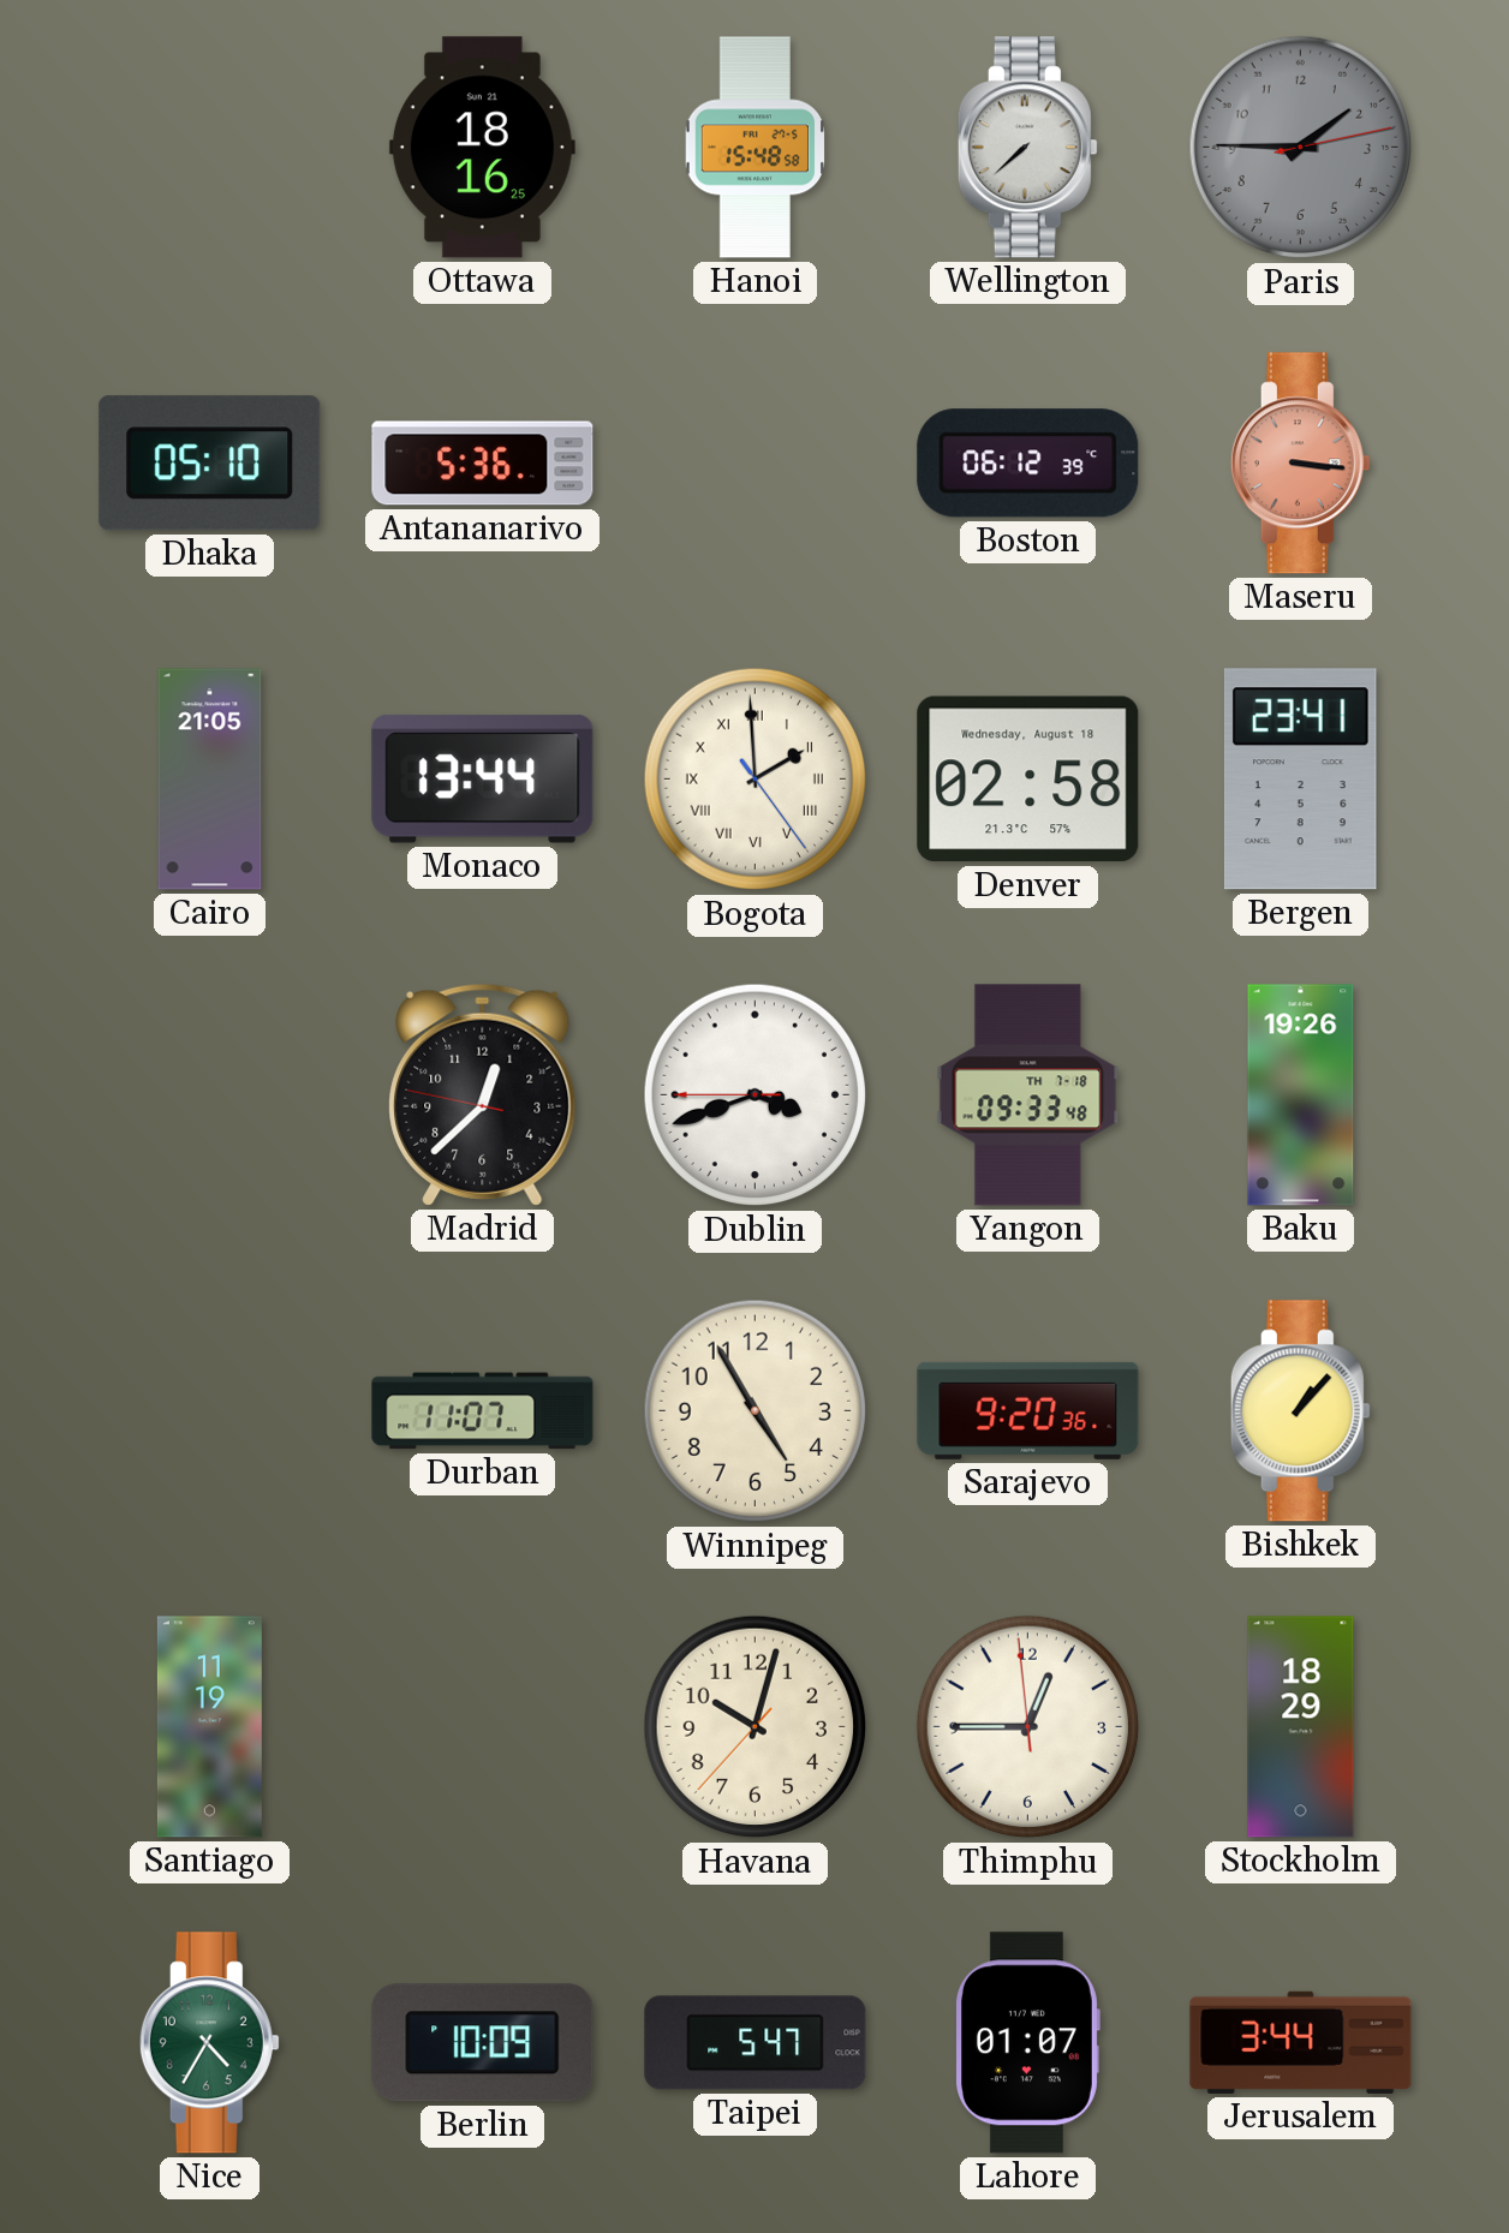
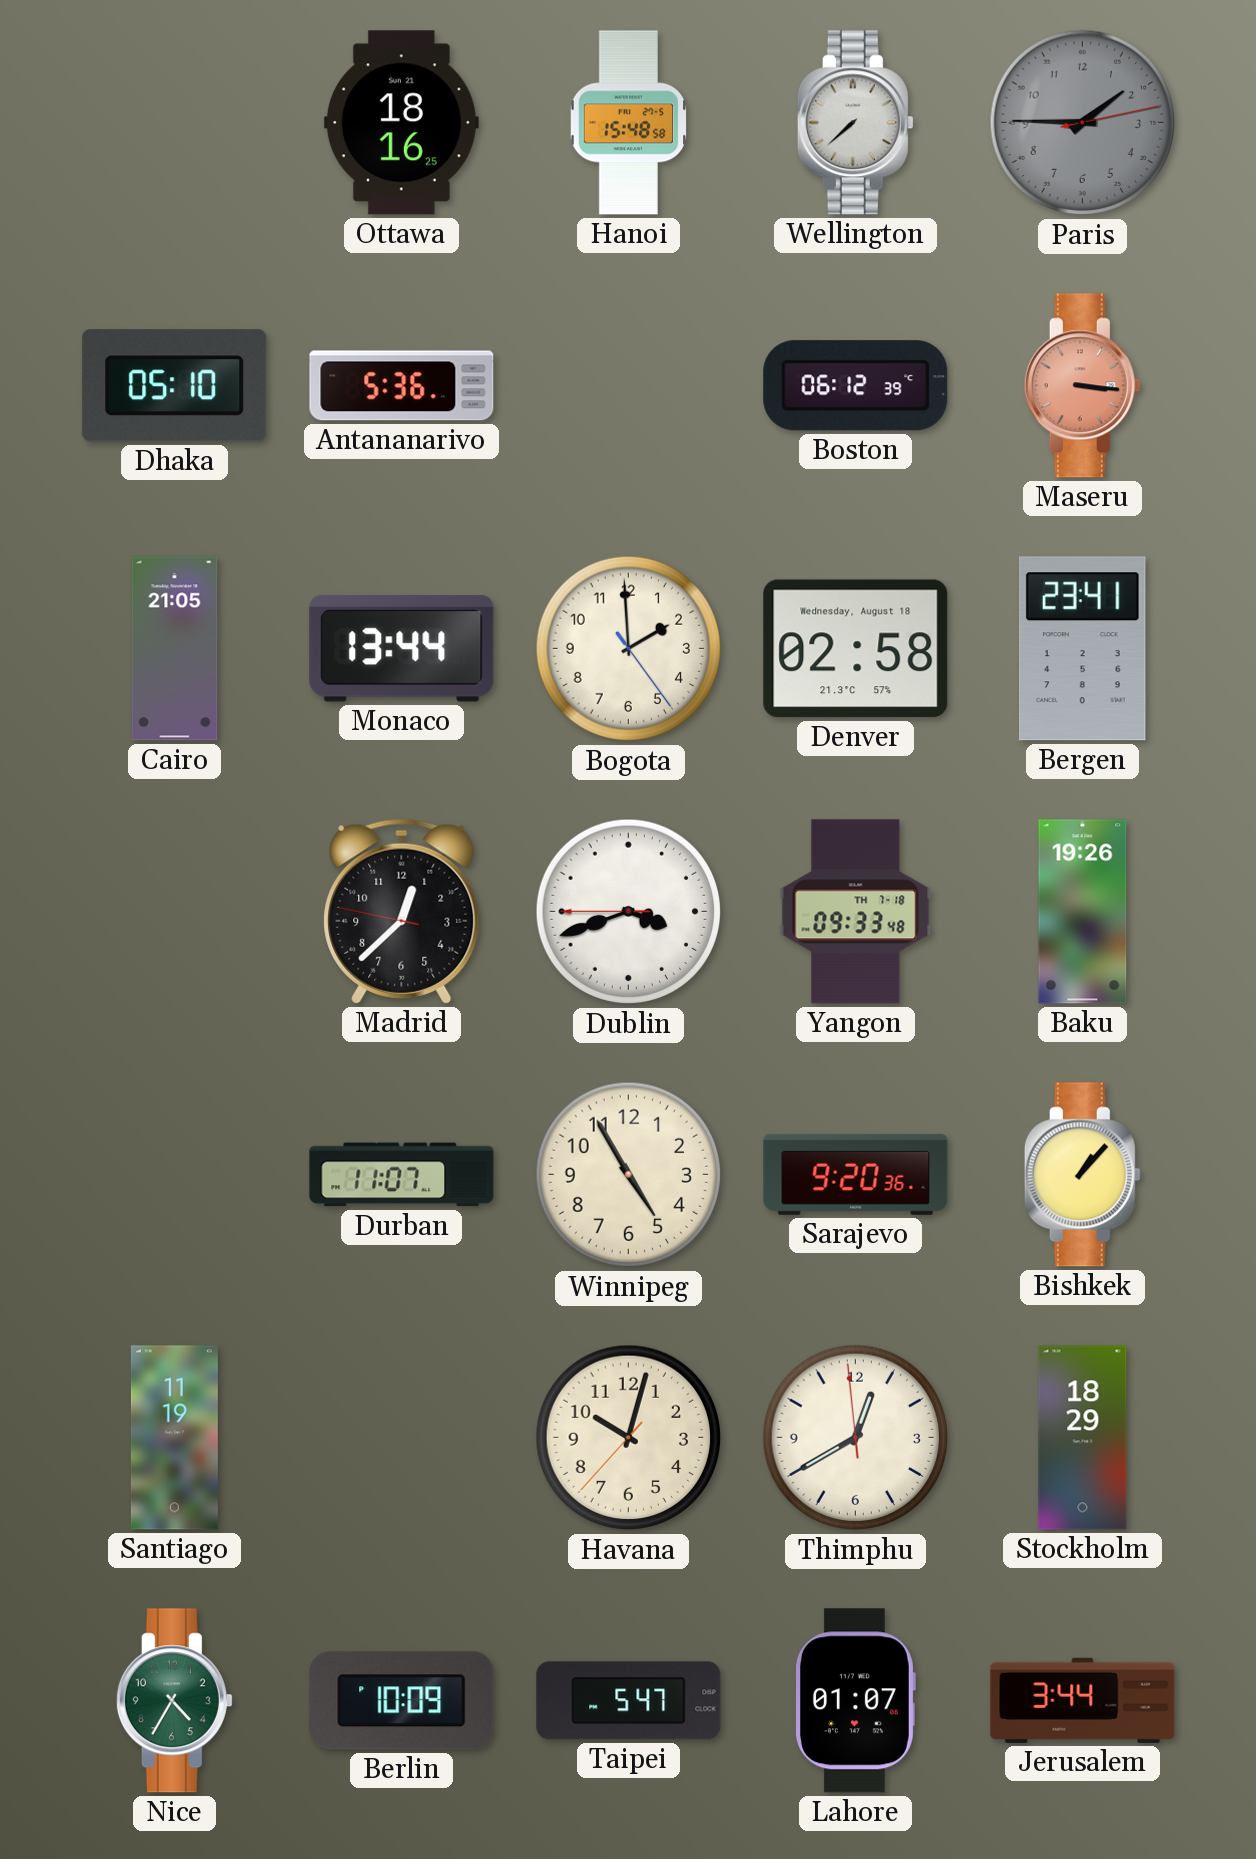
Bogota numerals: Roman -> Arabic
Thimphu: 12:44 -> 12:39
